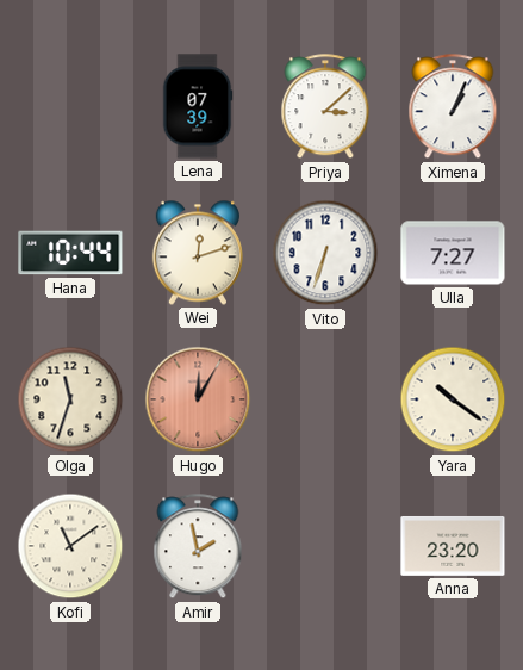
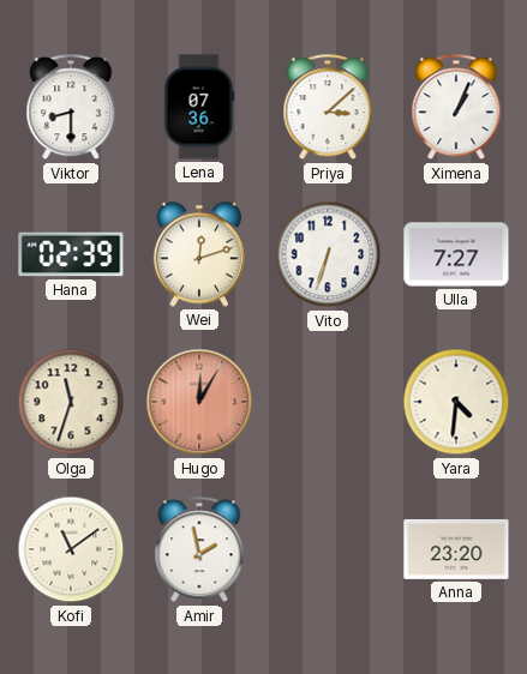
Viktor: none -> 8:30
Lena: 07:39 -> 07:36
Hana: 10:44 -> 02:39
Yara: 10:21 -> 4:31
